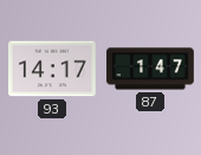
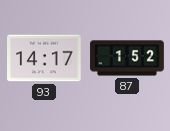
87: 1:47 -> 1:52
